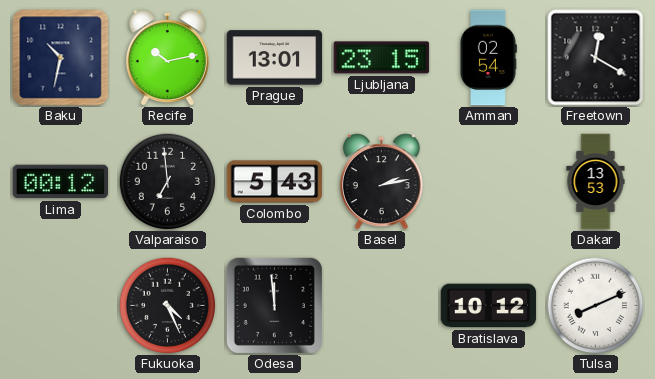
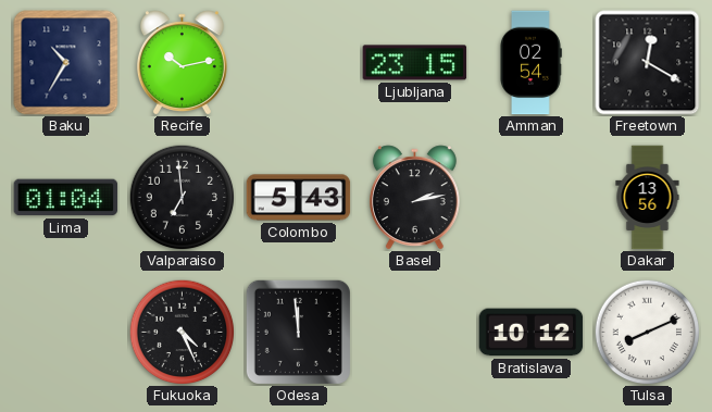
Baku: 10:32 -> 10:35
Prague: 13:01 -> none
Lima: 00:12 -> 01:04
Dakar: 13:53 -> 13:56
